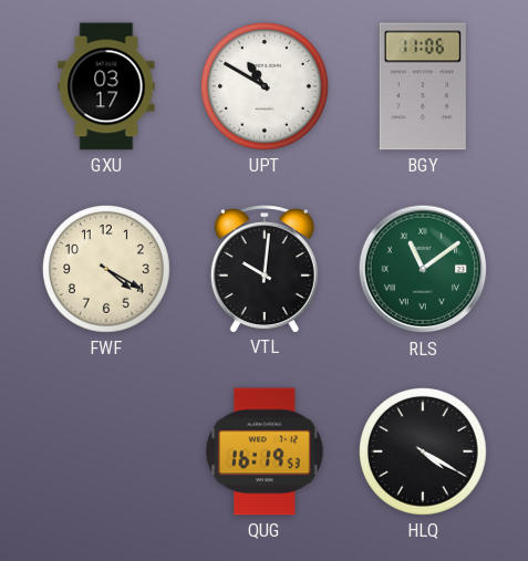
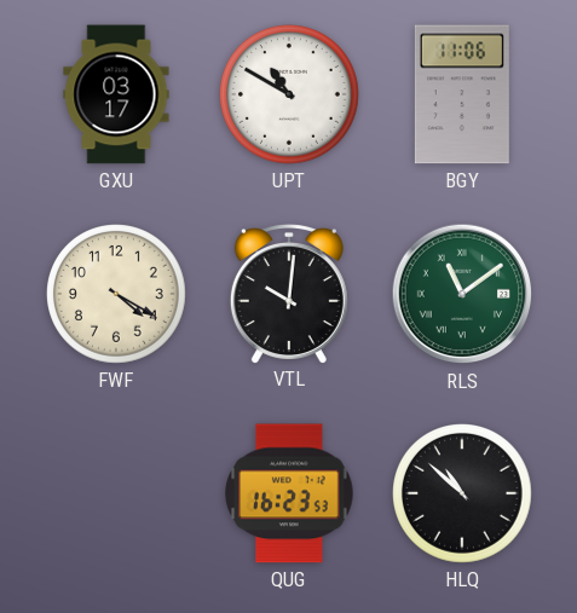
QUG: 16:19 -> 16:23
HLQ: 4:20 -> 10:52
